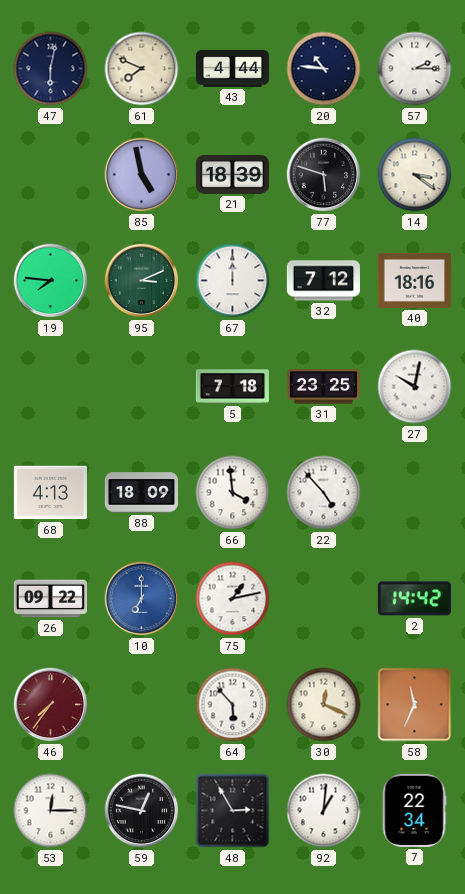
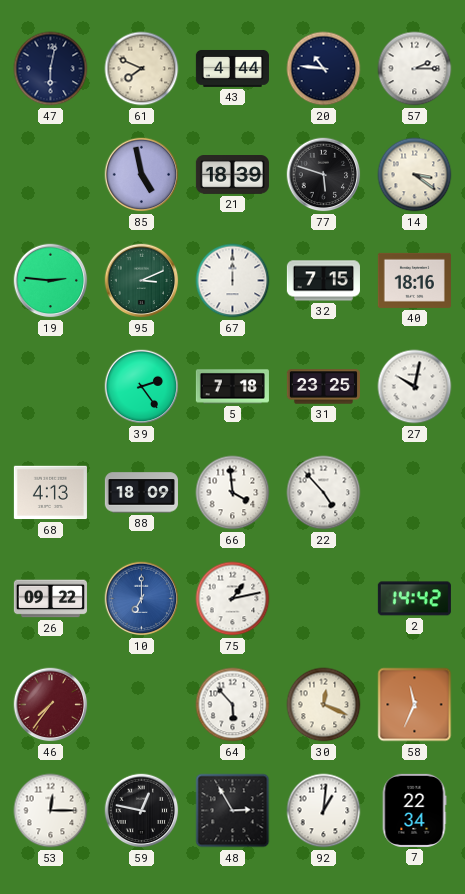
19: 7:46 -> 2:46
32: 7:12 -> 7:15
39: none -> 2:24
